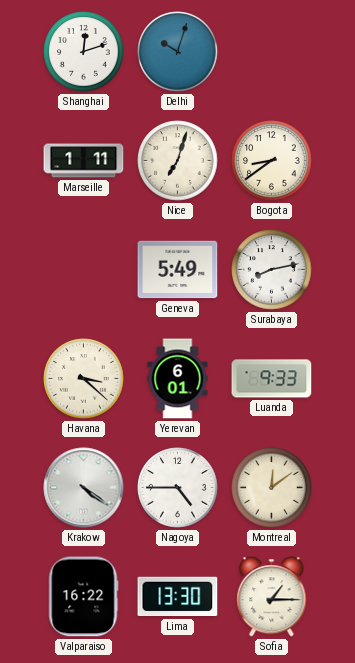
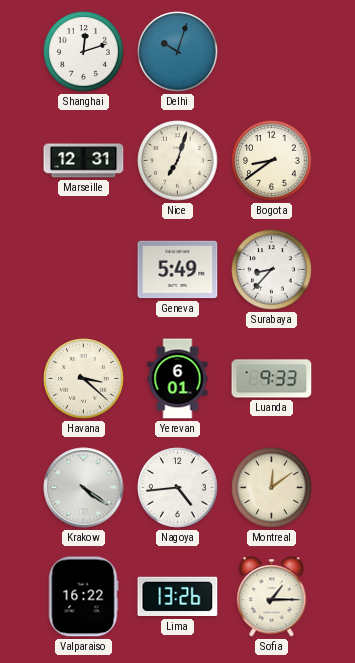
Marseille: 1:11 -> 12:31
Surabaya: 8:13 -> 8:37
Nagoya: 4:45 -> 4:44
Lima: 13:30 -> 13:26
